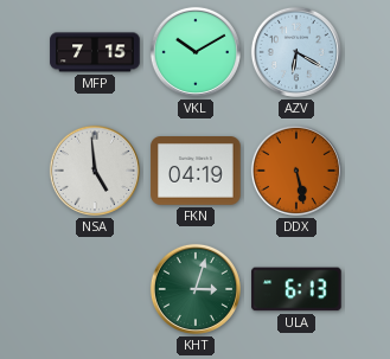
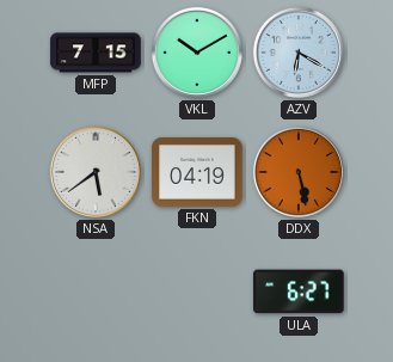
NSA: 4:59 -> 5:39
KHT: 3:03 -> none
ULA: 6:13 -> 6:27
